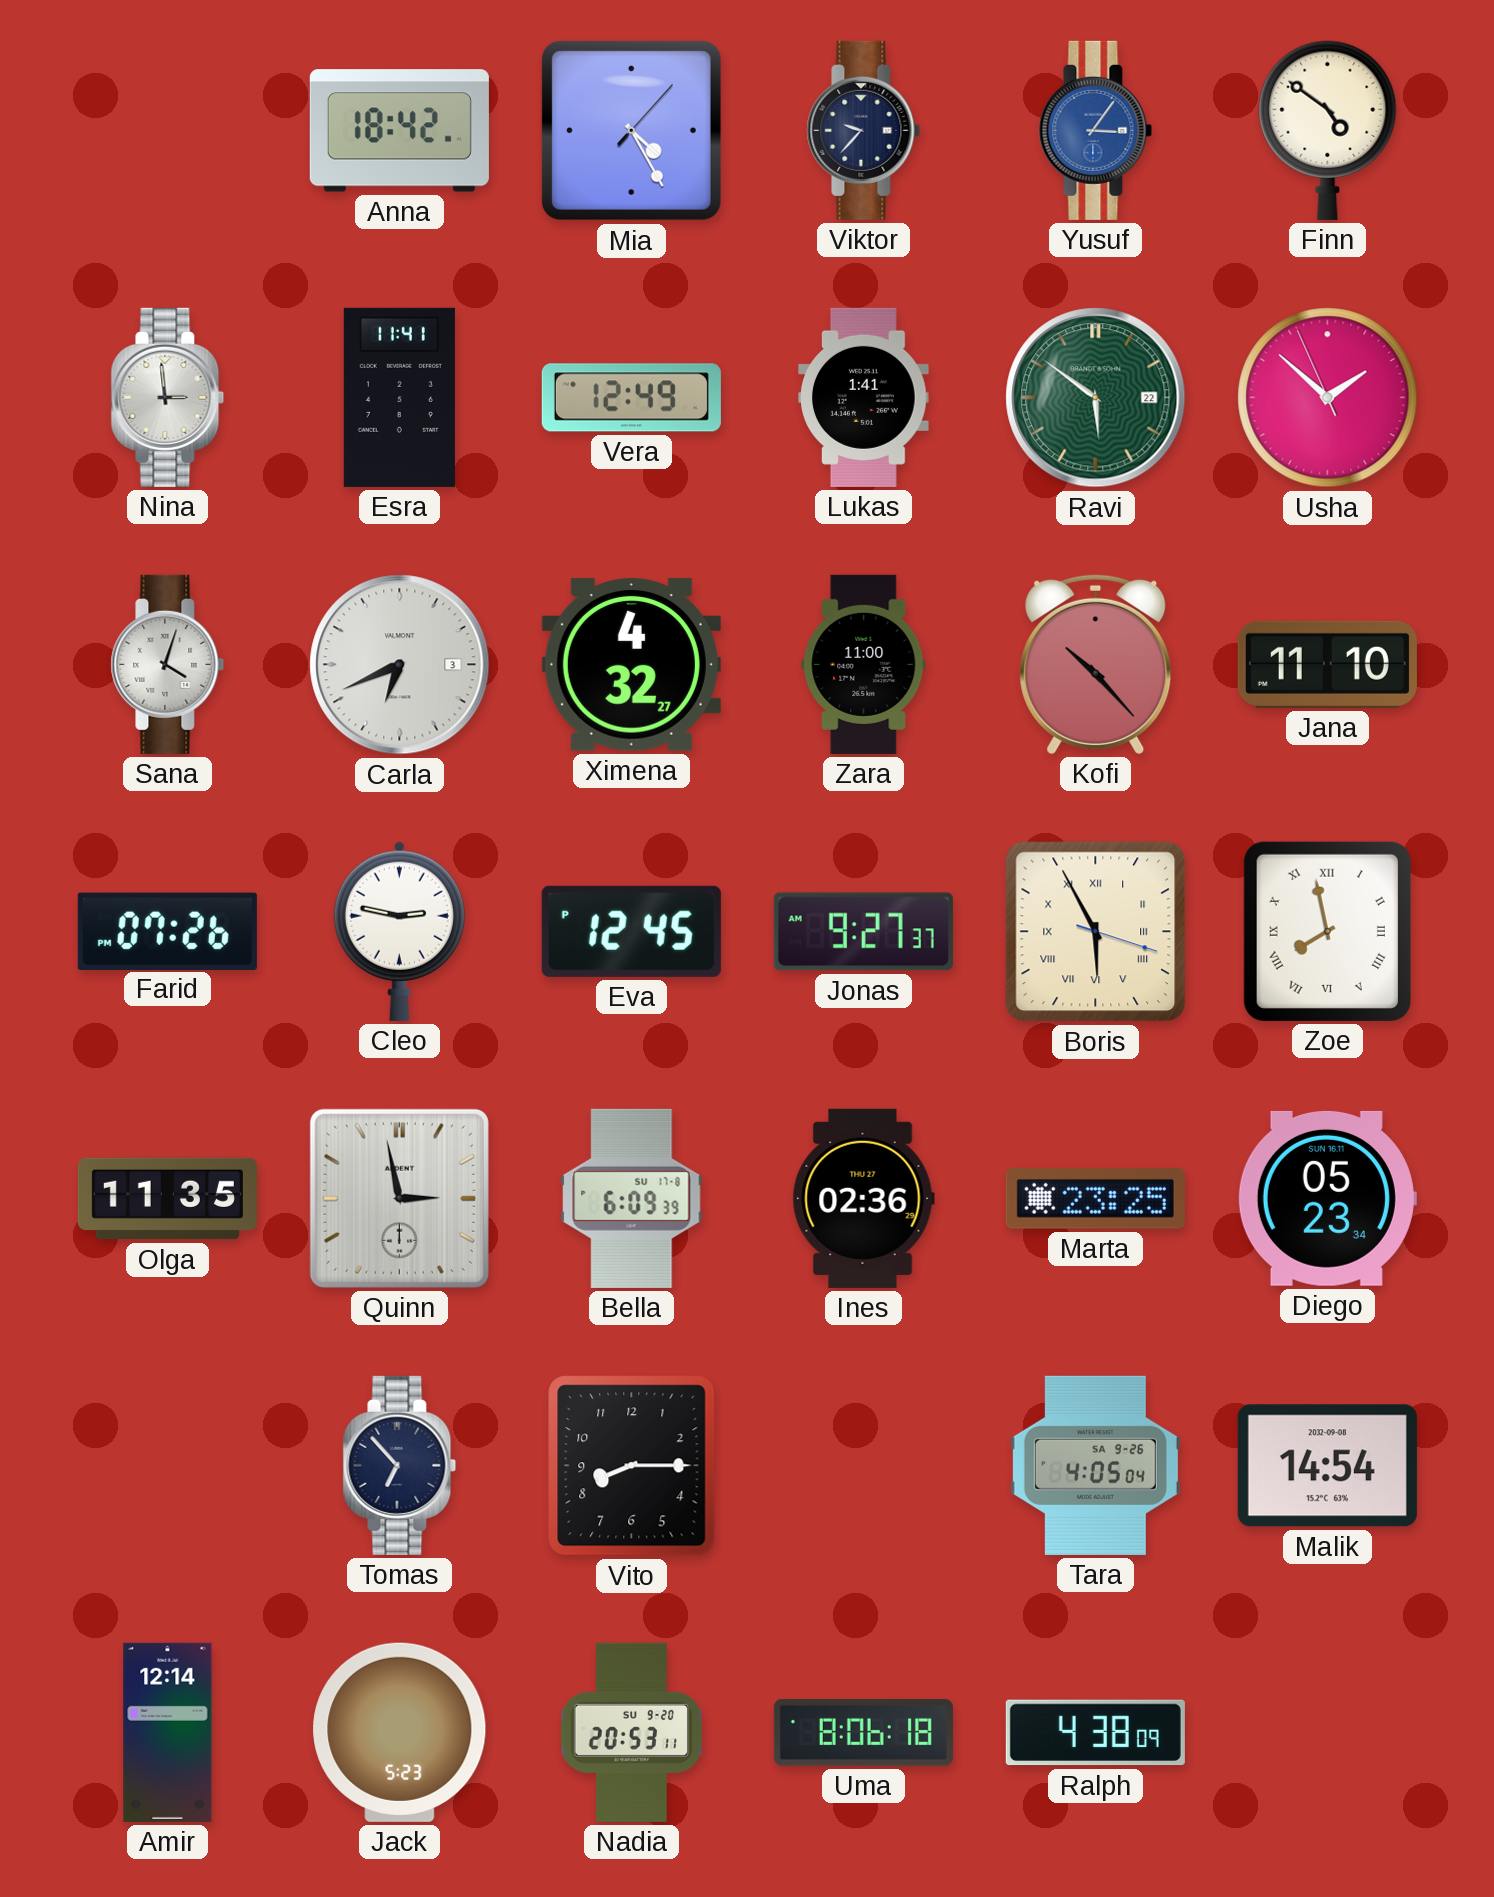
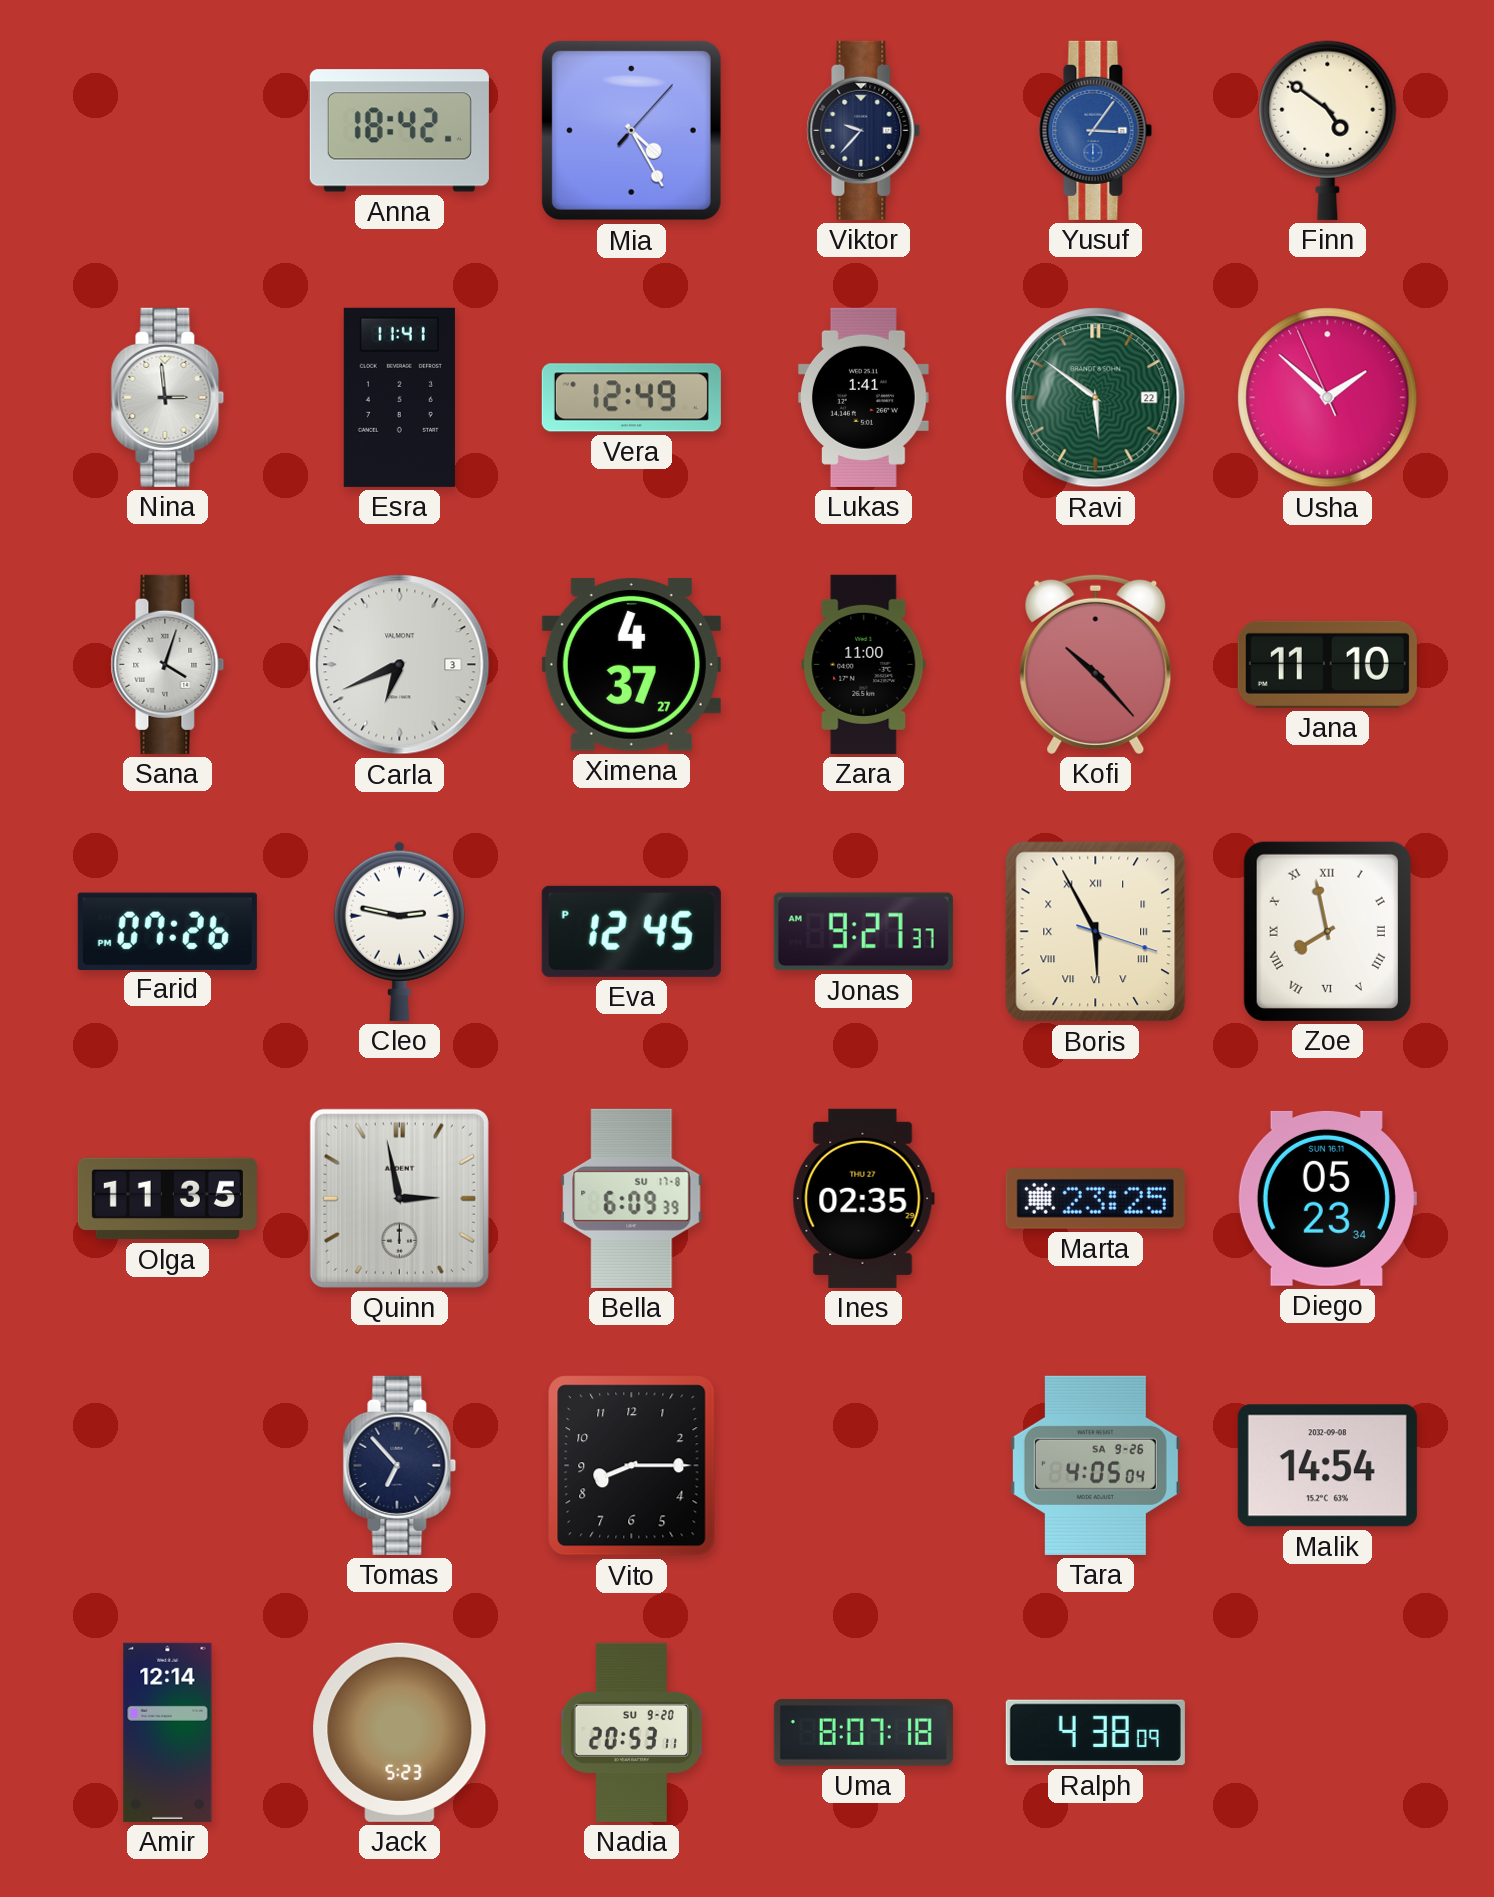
Ximena: 4:32 -> 4:37
Ines: 02:36 -> 02:35
Uma: 8:06 -> 8:07
